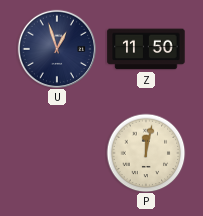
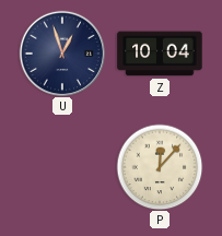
Z: 11:50 -> 10:04
P: 12:02 -> 12:07
